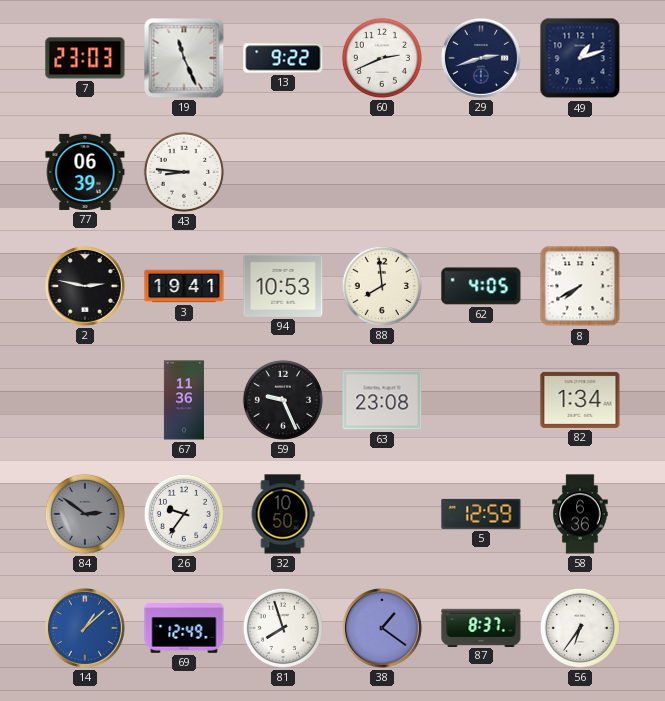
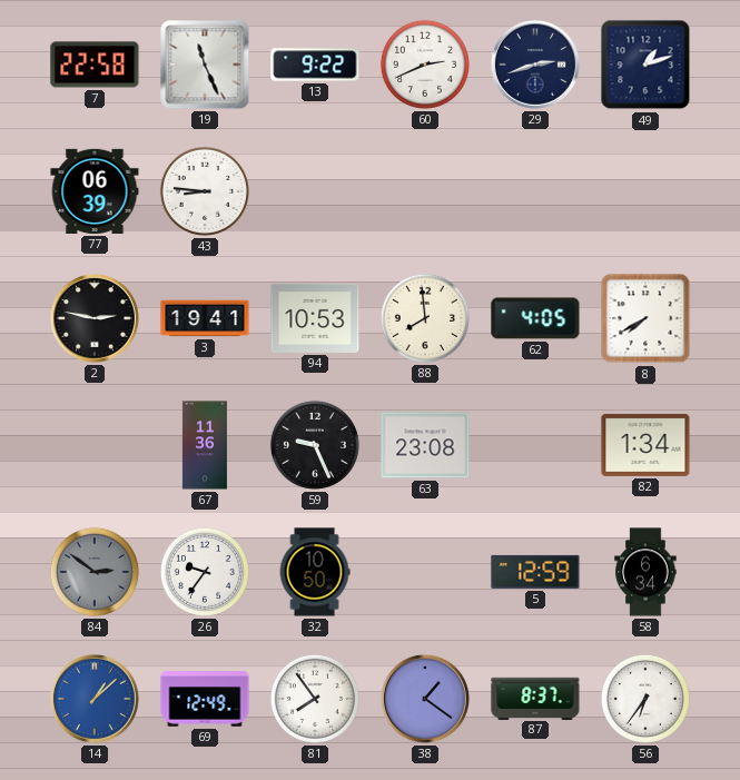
7: 23:03 -> 22:58
58: 6:36 -> 6:34
81: 7:57 -> 7:54
